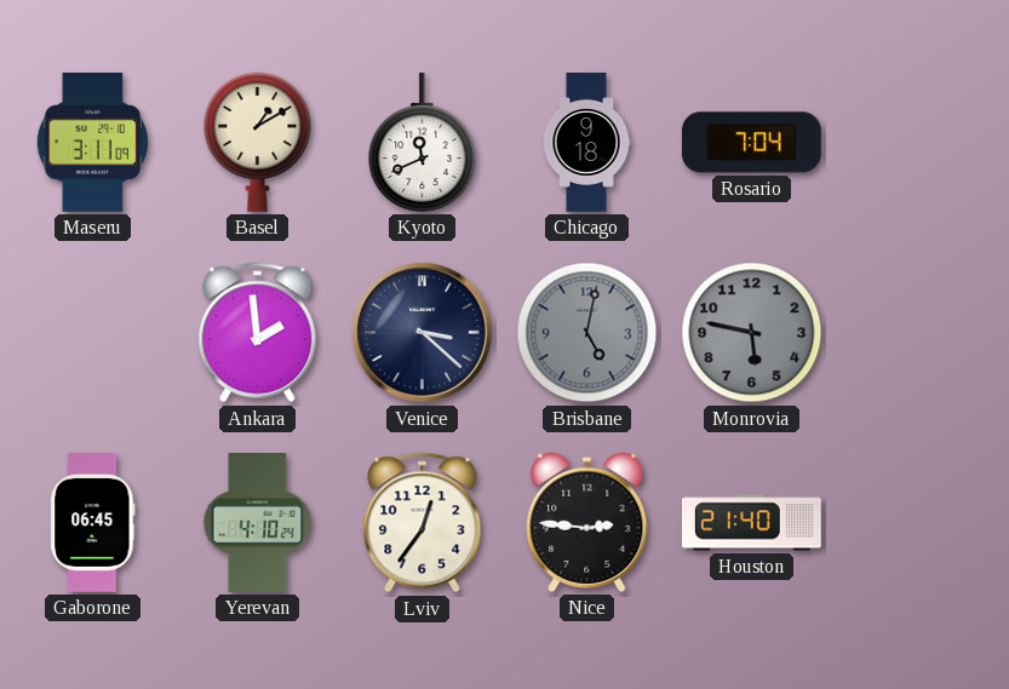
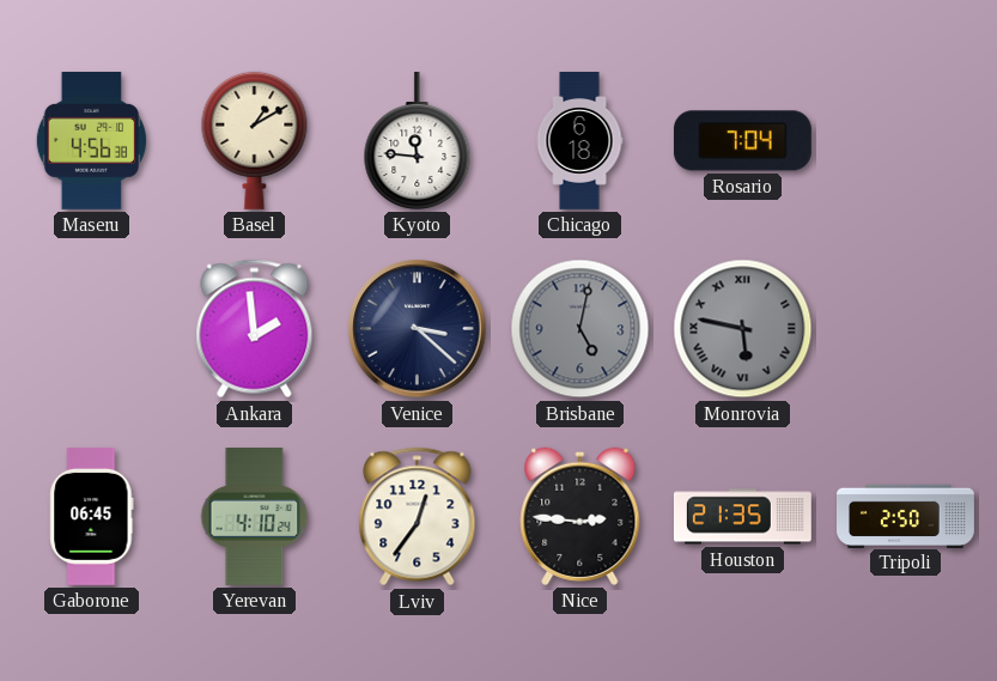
Maseru: 3:11 -> 4:56
Kyoto: 11:41 -> 11:46
Chicago: 9:18 -> 6:18
Monrovia numerals: Arabic -> Roman
Houston: 21:40 -> 21:35
Tripoli: none -> 2:50
